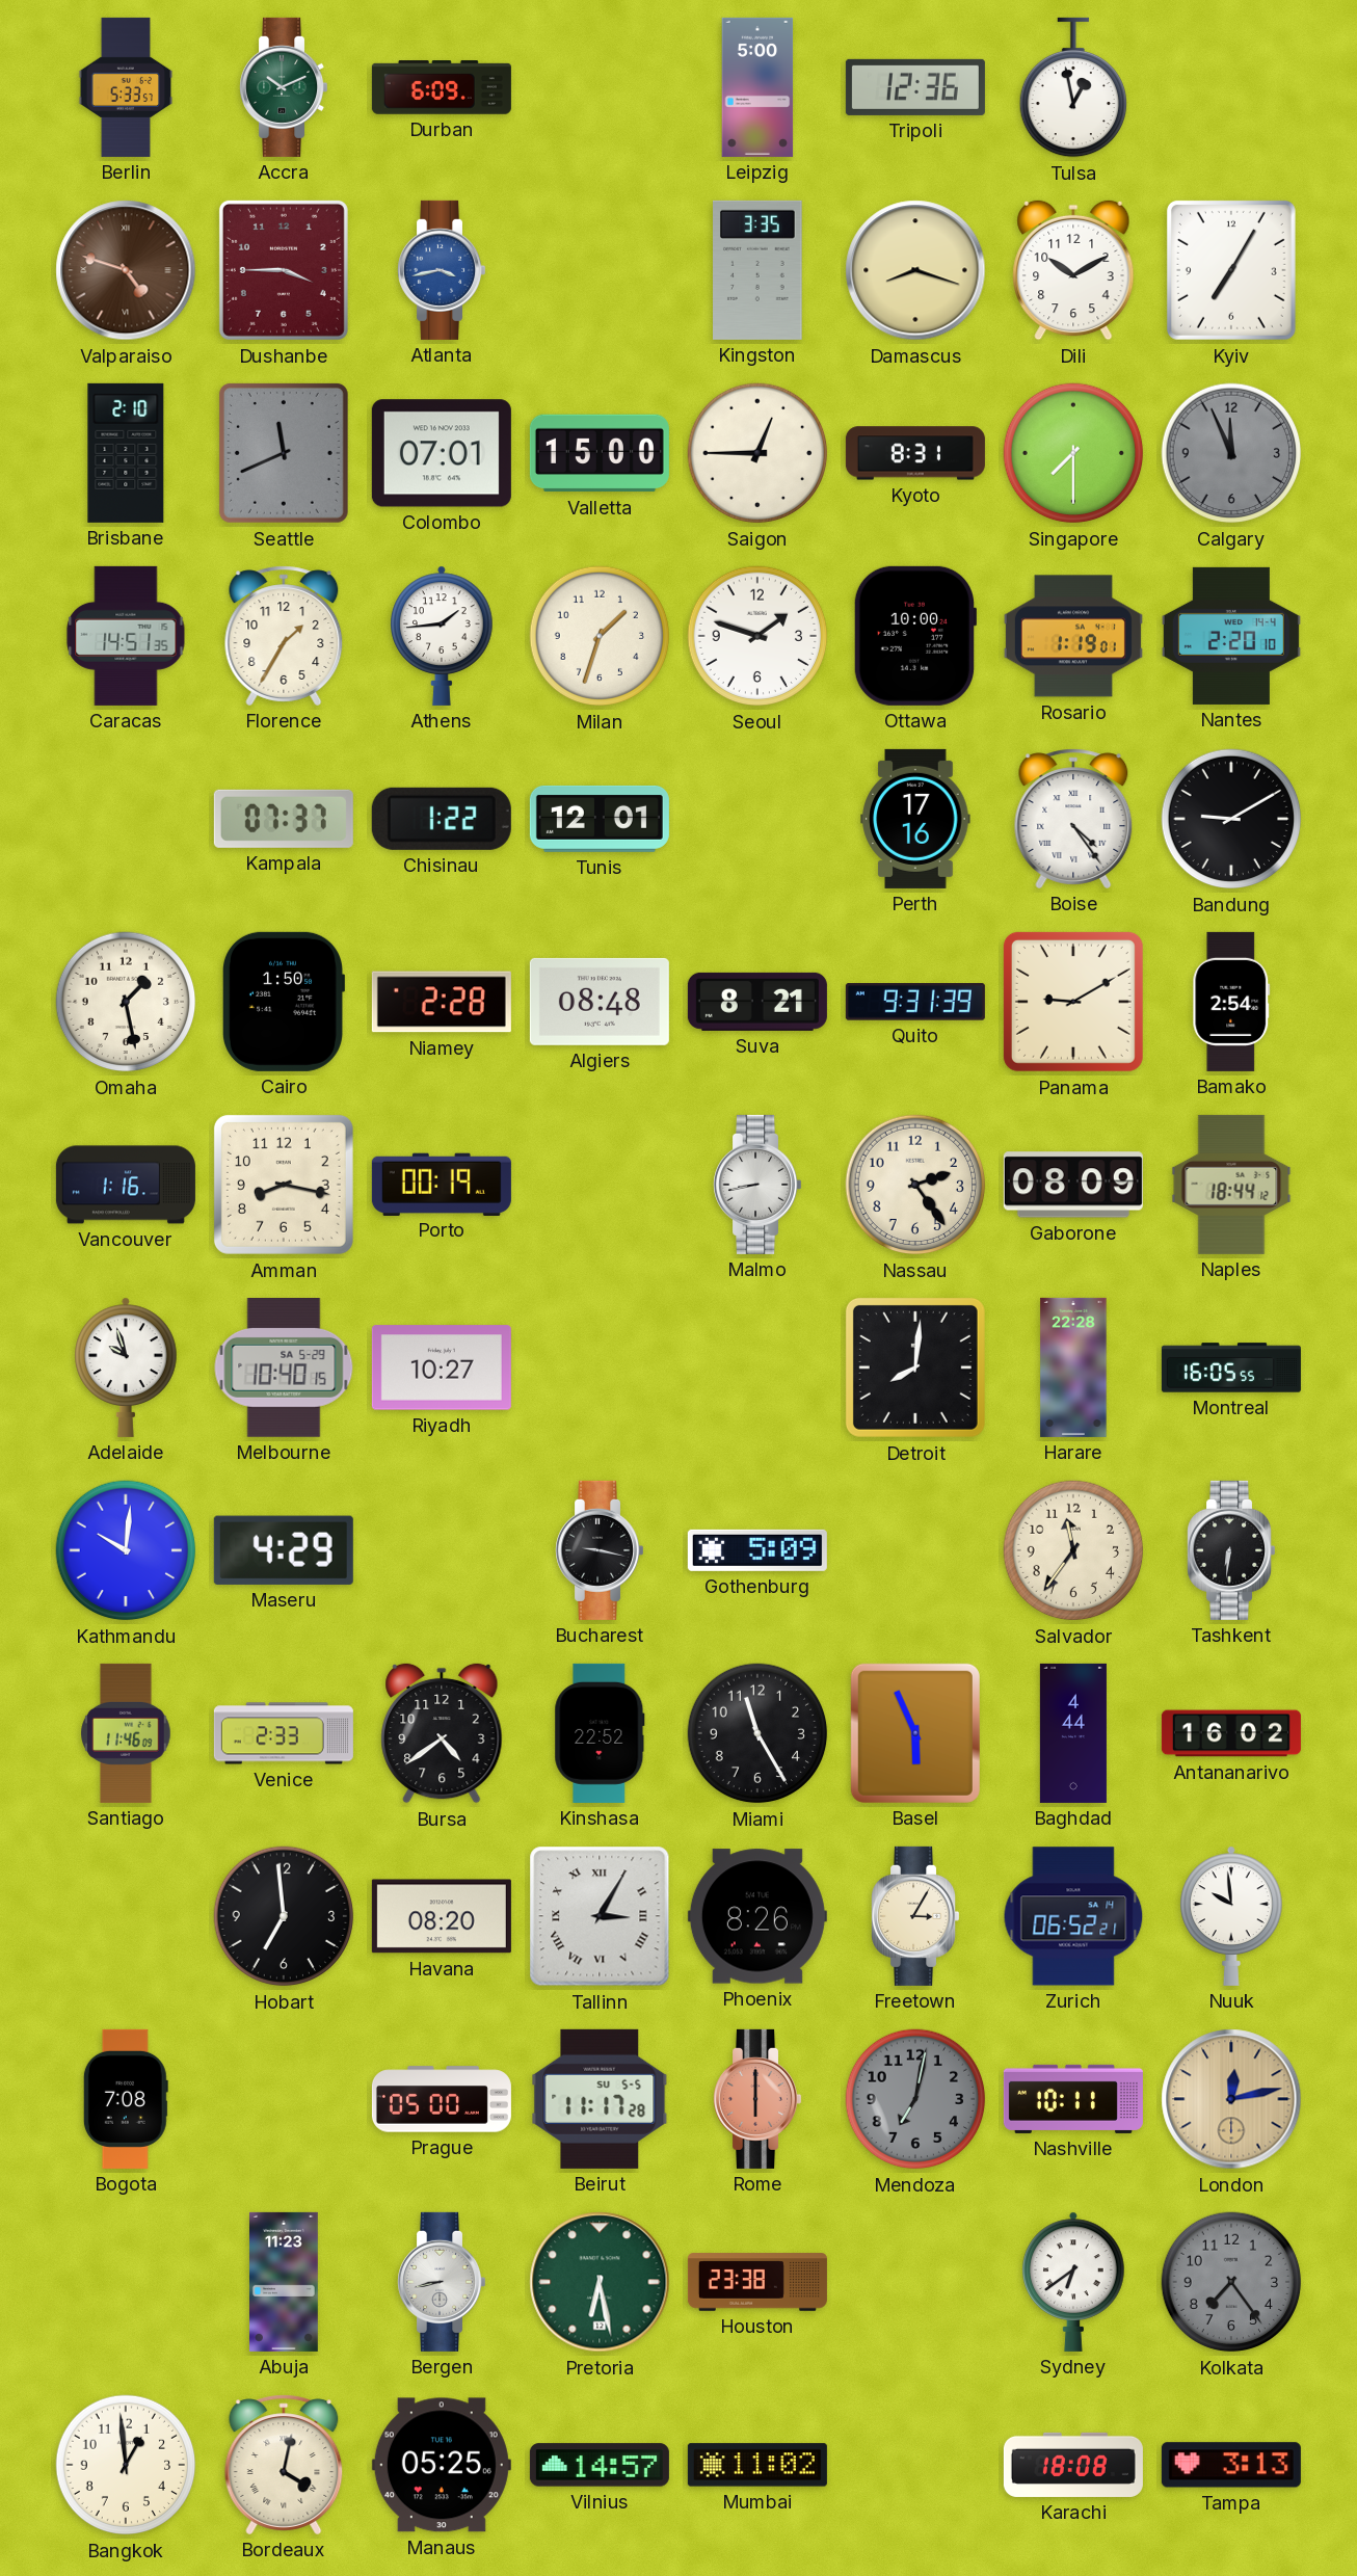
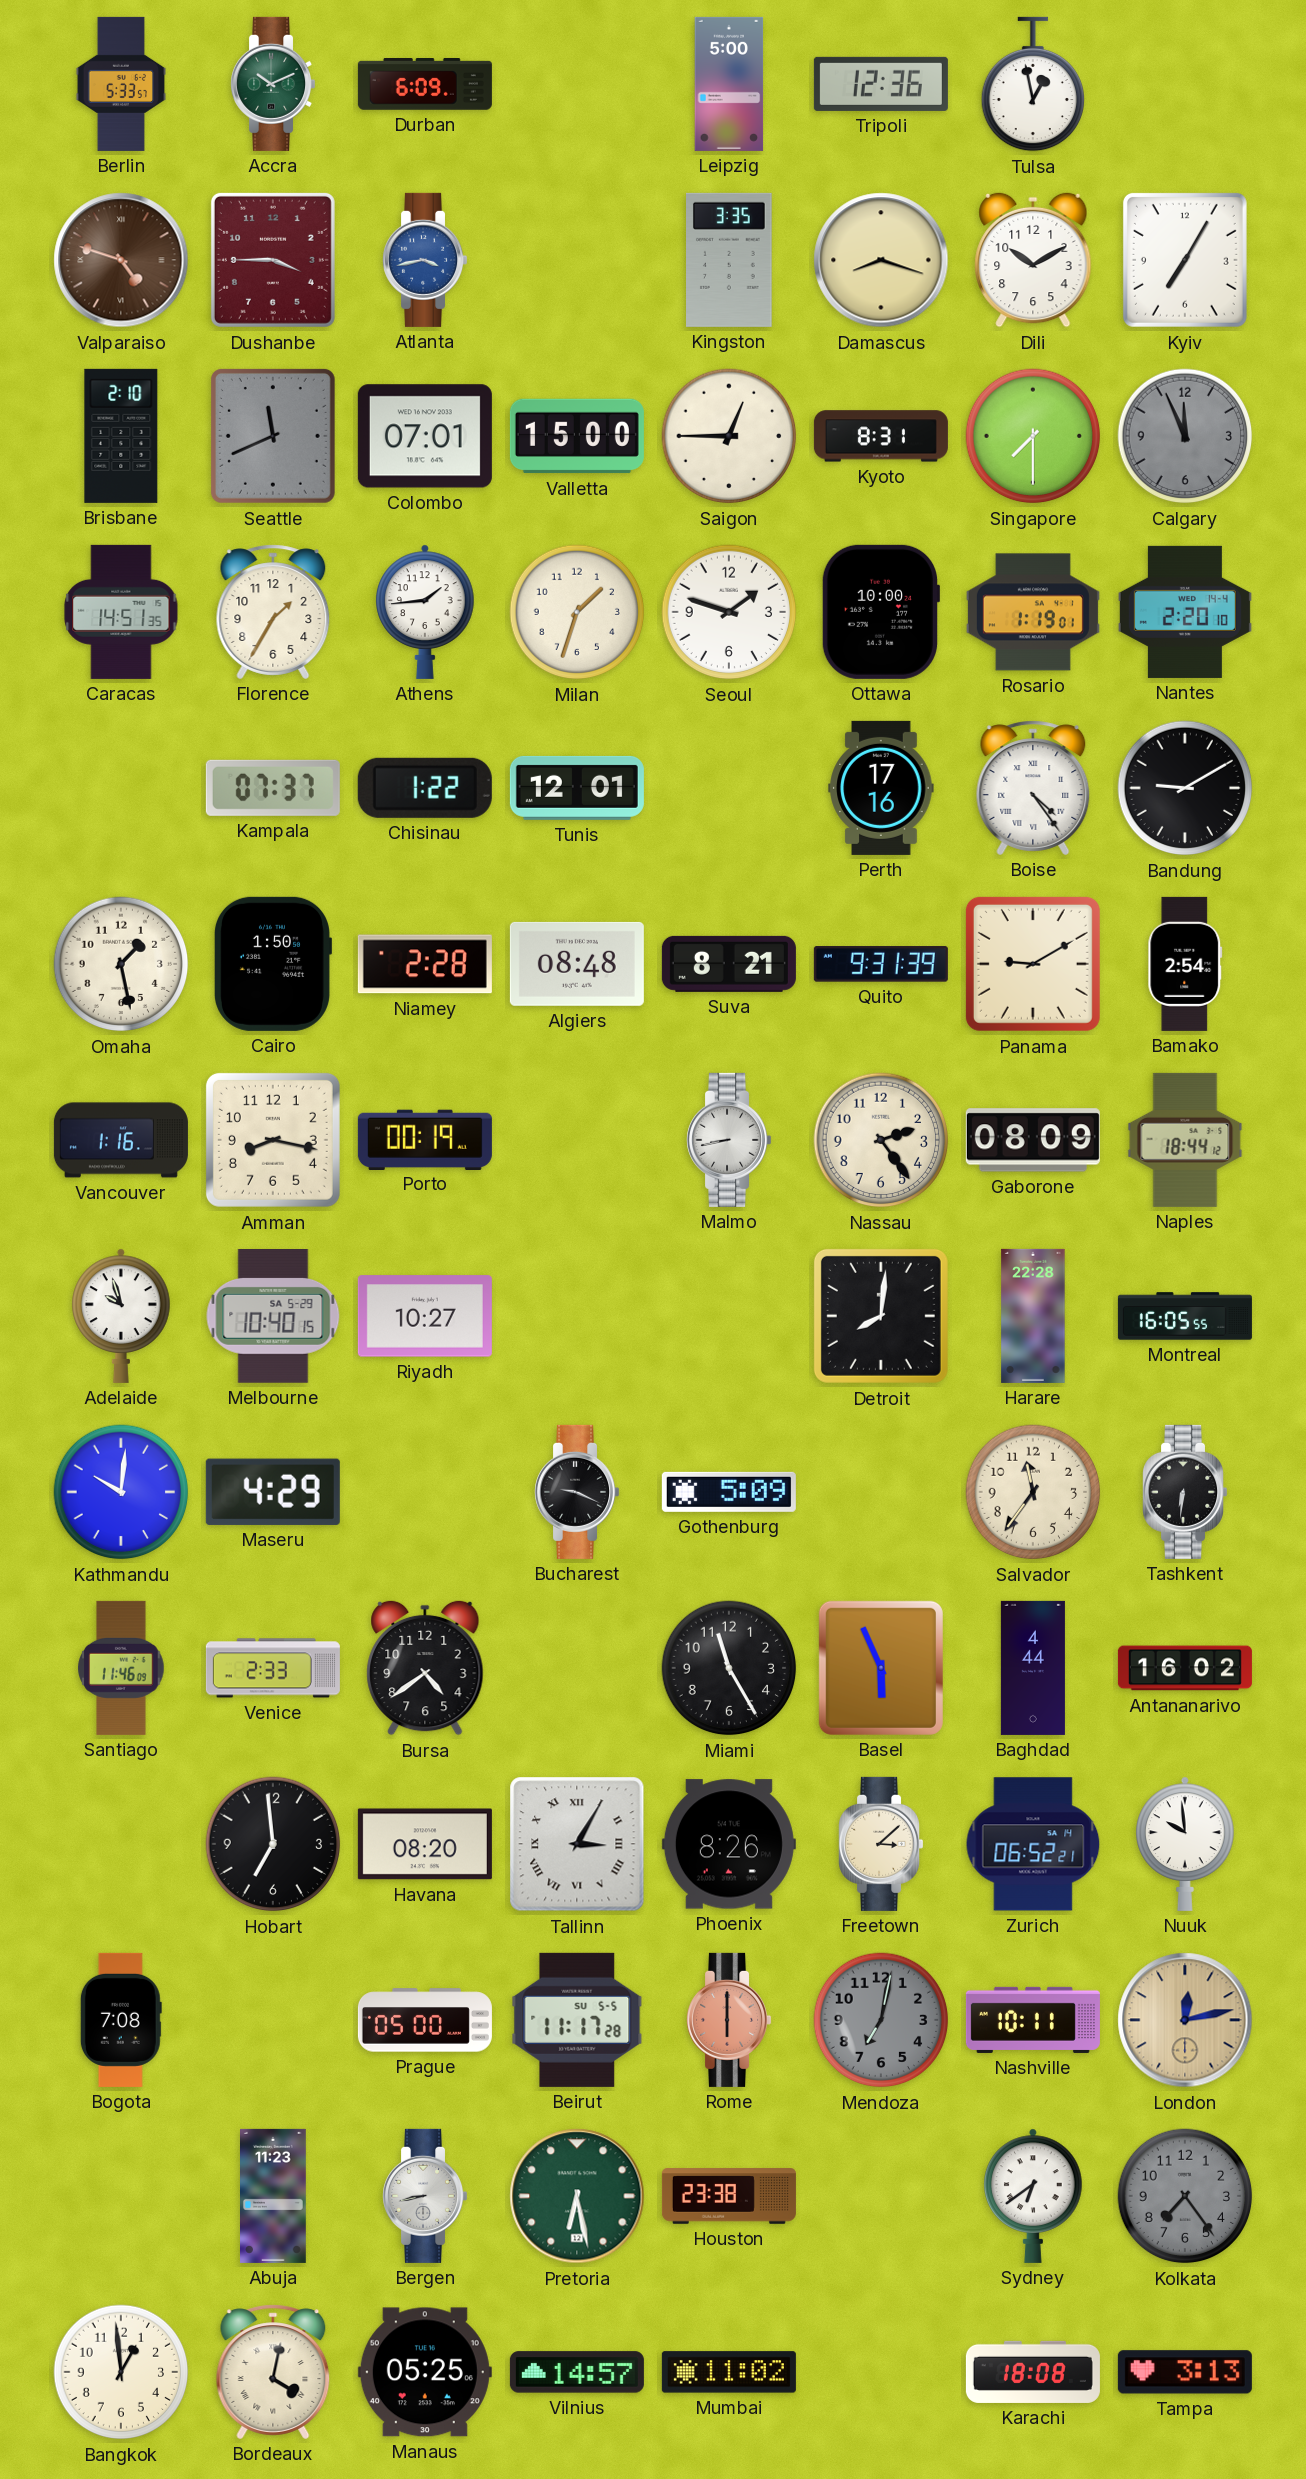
Bucharest: 9:17 -> 9:19
Kinshasa: 22:52 -> none
Freetown: 3:05 -> 3:08
